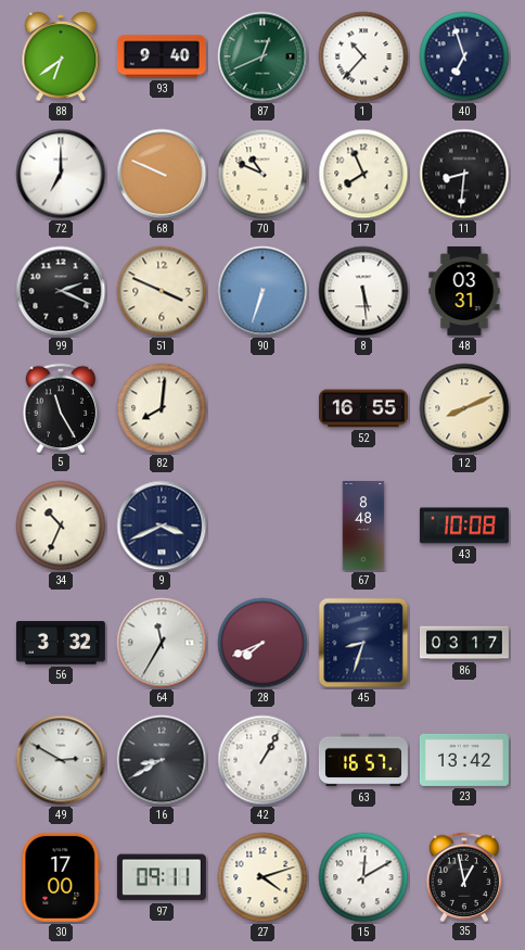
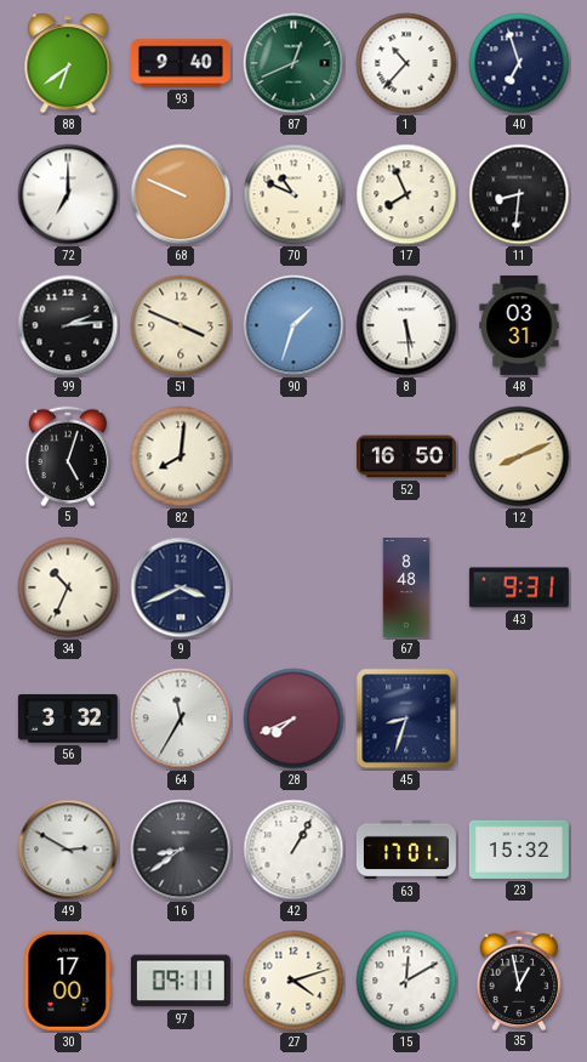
99: 2:19 -> 2:14
90: 6:33 -> 1:33
5: 11:25 -> 5:03
52: 16:55 -> 16:50
43: 10:08 -> 9:31
86: 03:17 -> none
16: 8:40 -> 8:39
63: 16:57 -> 17:01
23: 13:42 -> 15:32
